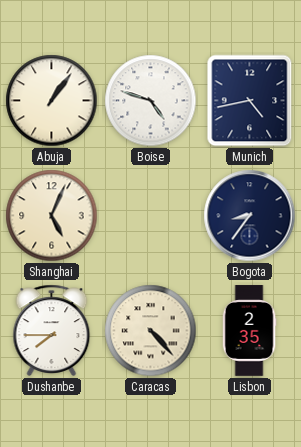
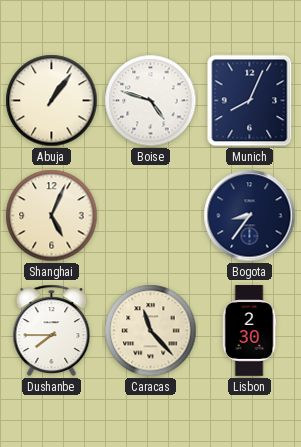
Munich: 4:43 -> 8:04
Caracas: 4:23 -> 11:23
Lisbon: 2:35 -> 2:30
